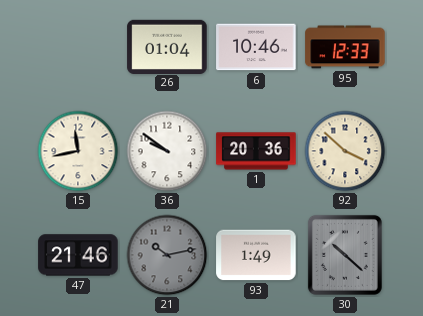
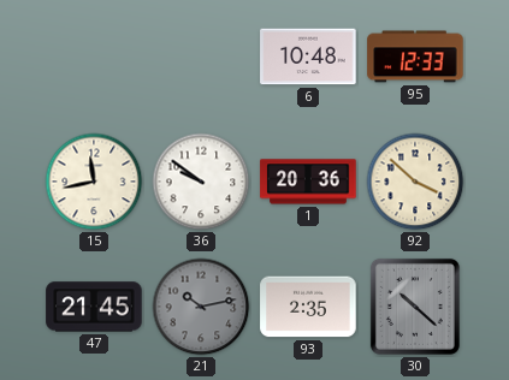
26: 01:04 -> none
6: 10:46 -> 10:48
47: 21:46 -> 21:45
93: 1:49 -> 2:35
